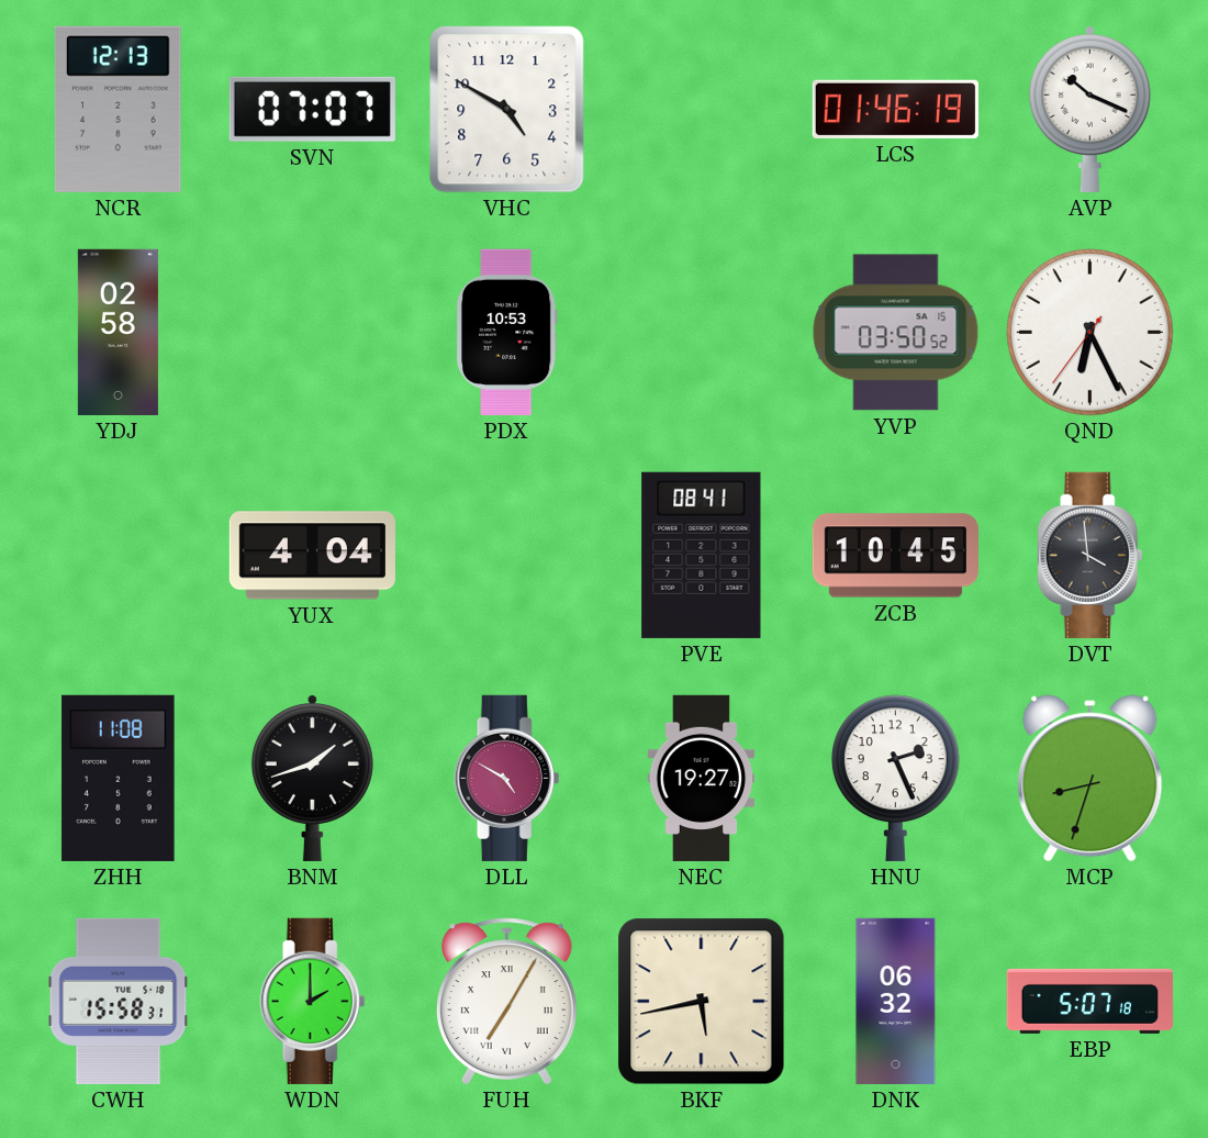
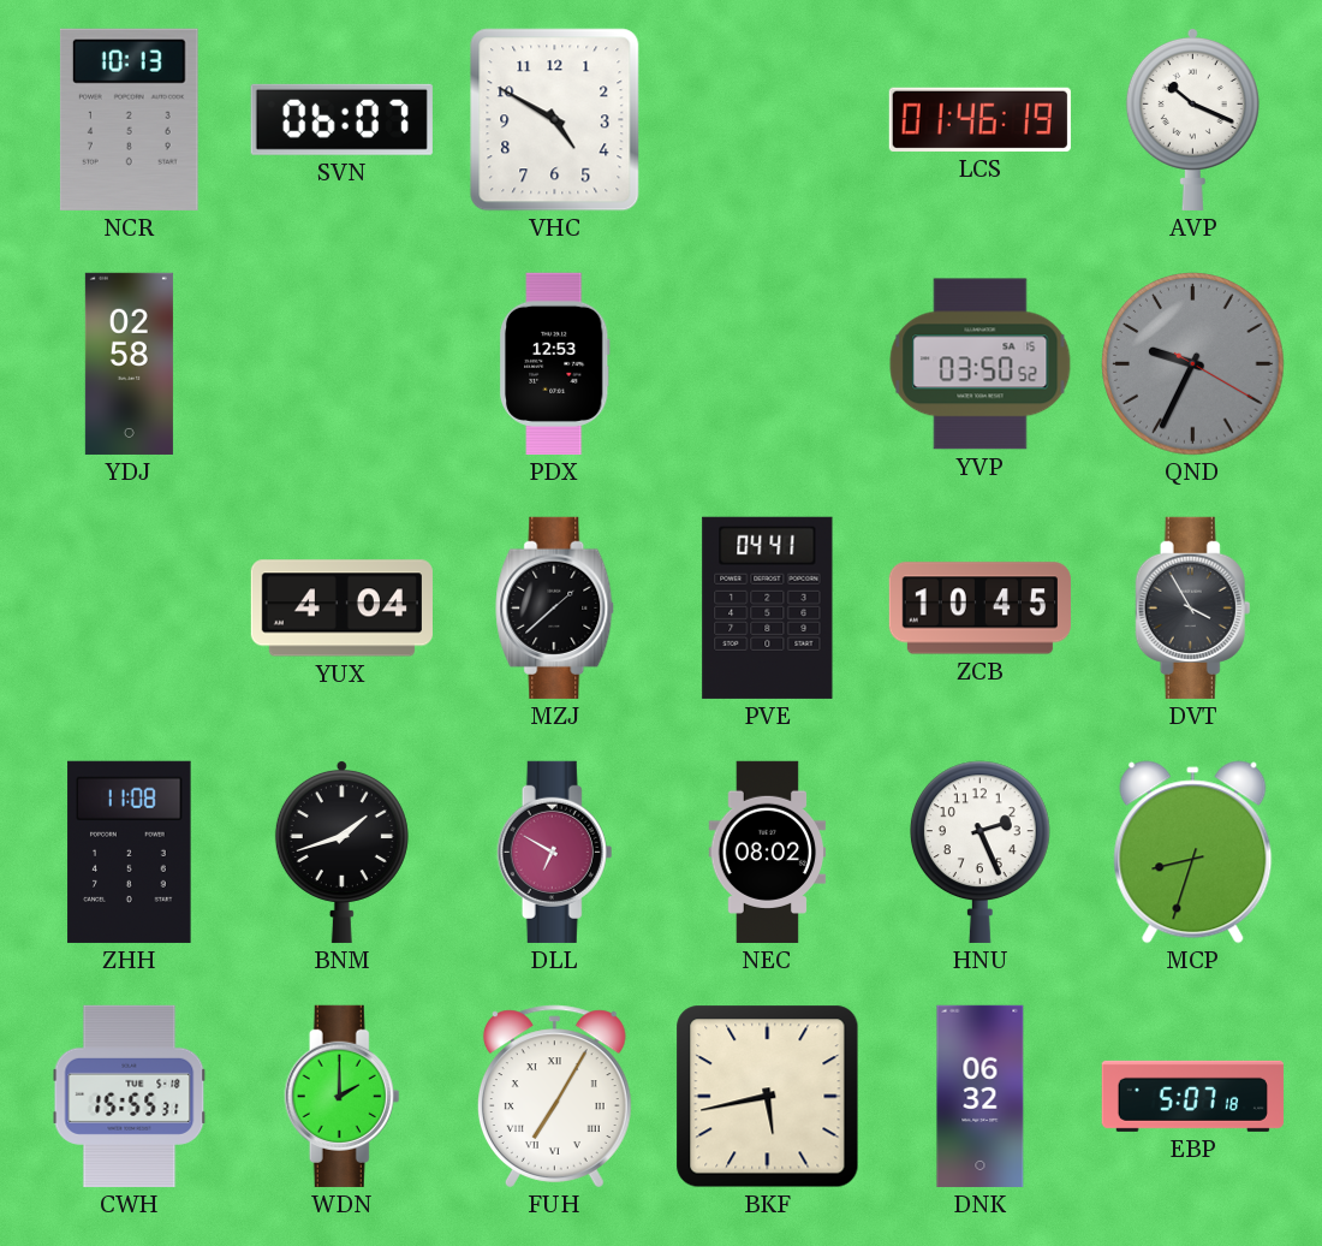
NCR: 12:13 -> 10:13
SVN: 07:07 -> 06:07
PDX: 10:53 -> 12:53
QND: 6:25 -> 9:34
QND dial: white -> grey
MZJ: none -> 1:38
PVE: 08:41 -> 04:41
DVT: 3:59 -> 3:55
DLL: 4:50 -> 6:50
NEC: 19:27 -> 08:02
CWH: 15:58 -> 15:55
